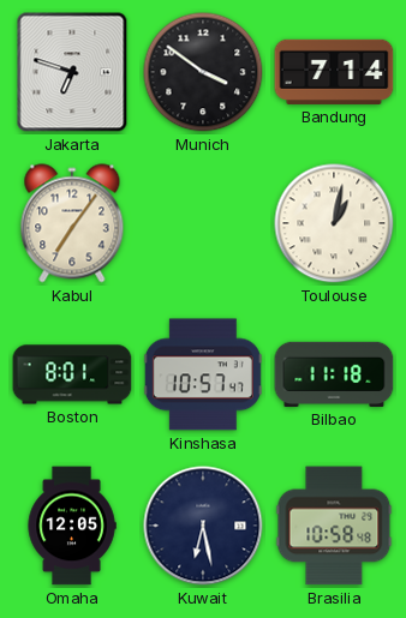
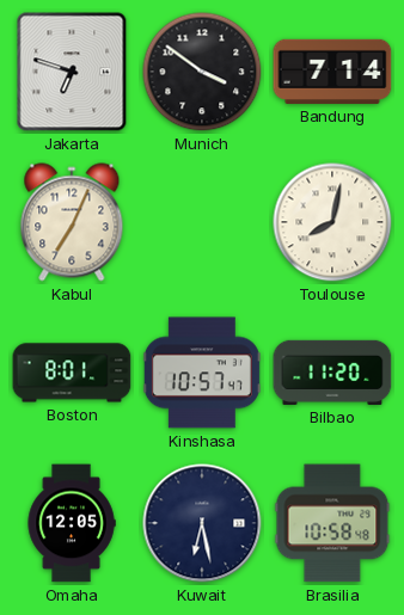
Kabul: 7:06 -> 7:04
Toulouse: 1:02 -> 8:02
Bilbao: 11:18 -> 11:20
